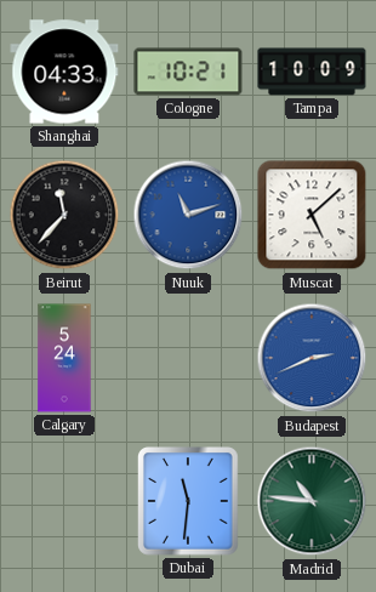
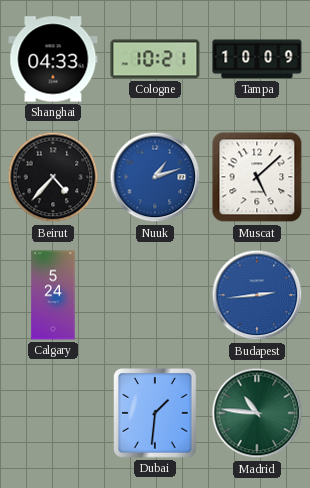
Beirut: 11:37 -> 4:37
Nuuk: 11:12 -> 1:12
Budapest: 2:41 -> 2:44
Dubai: 11:31 -> 1:31
